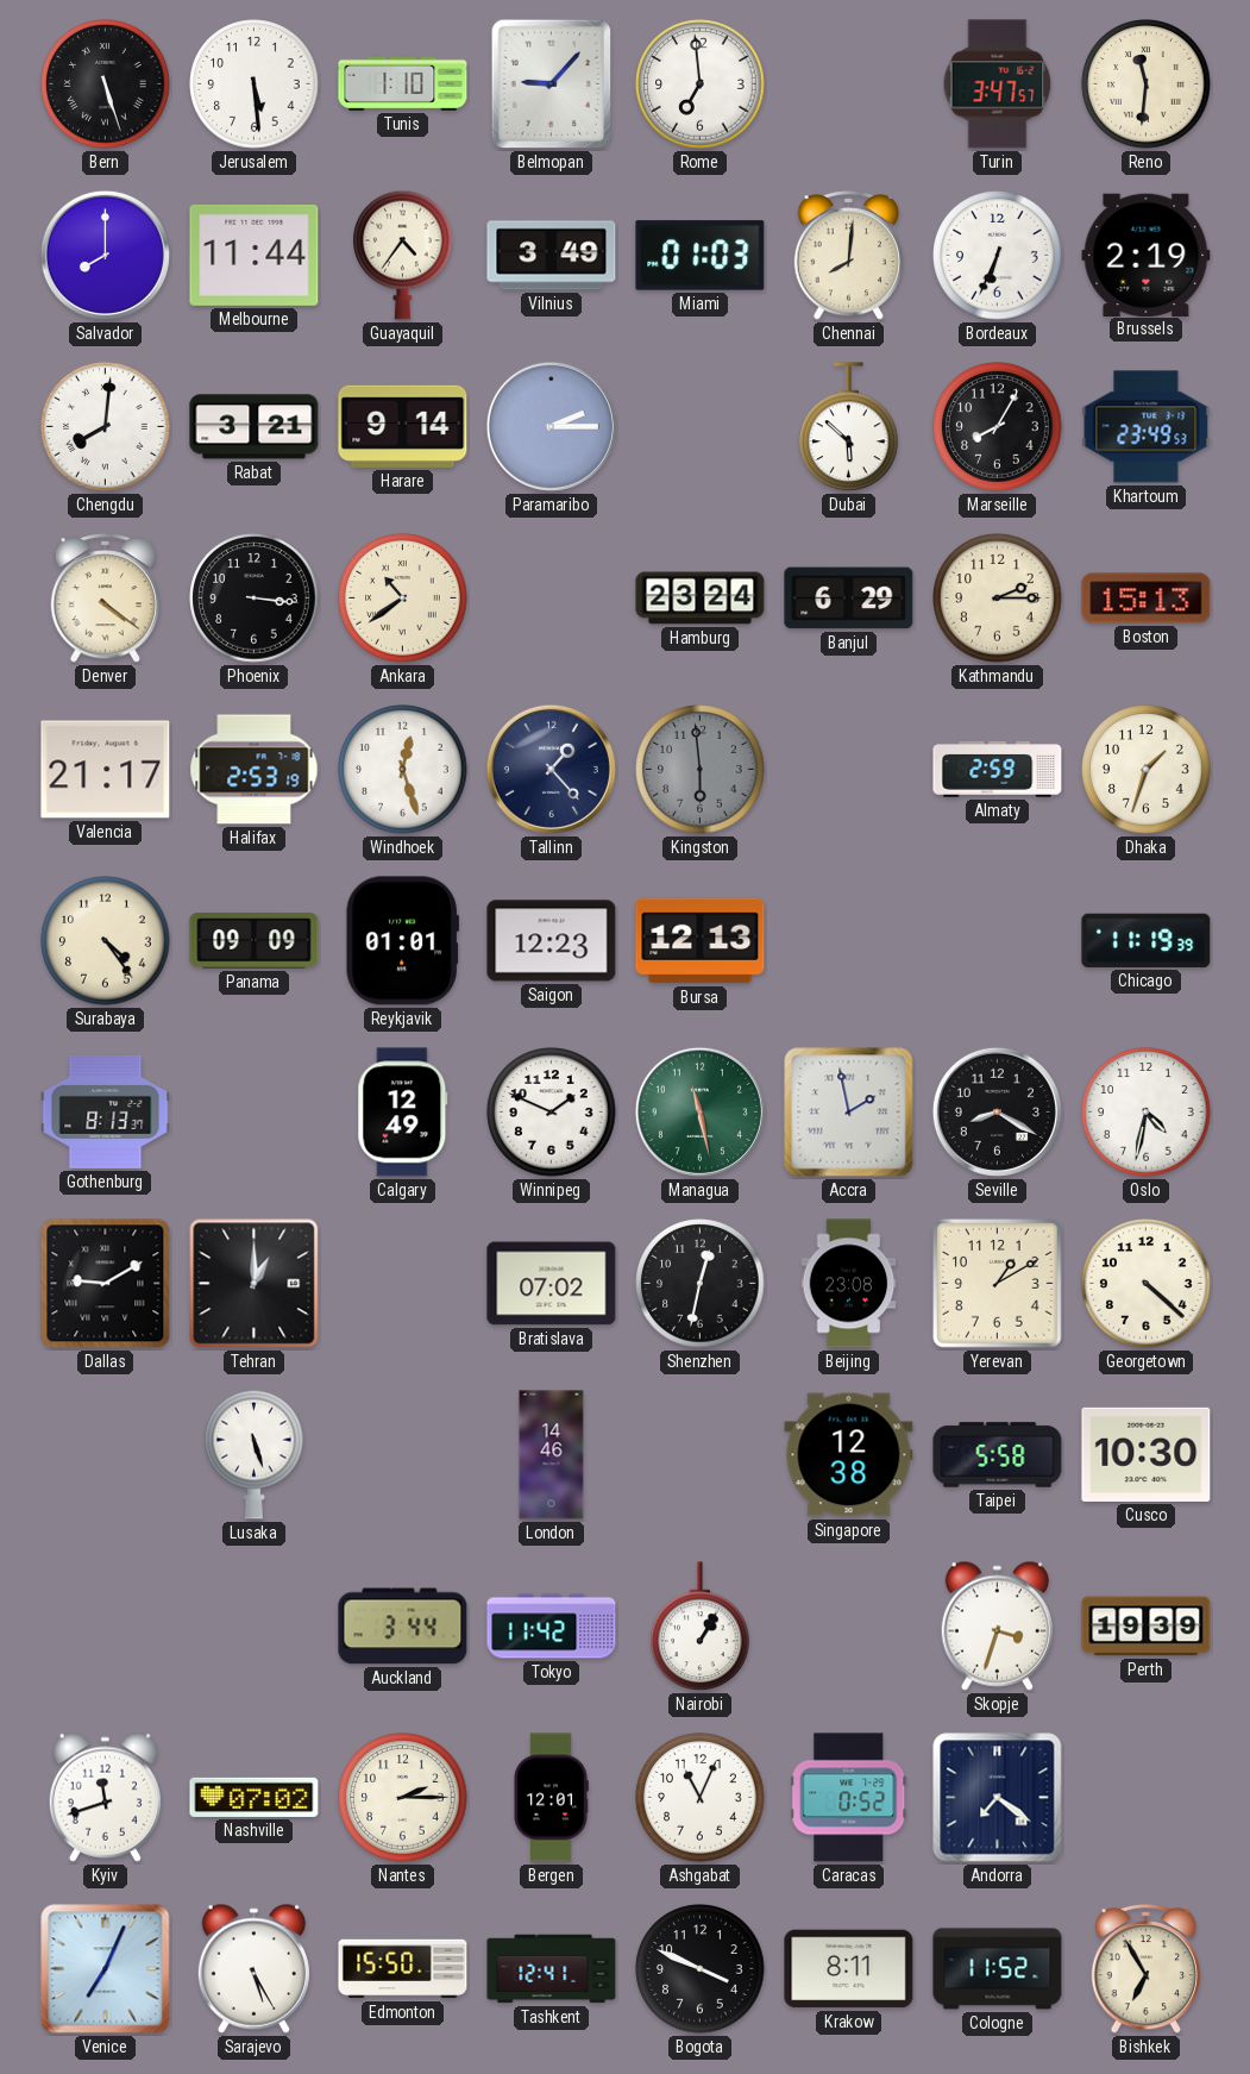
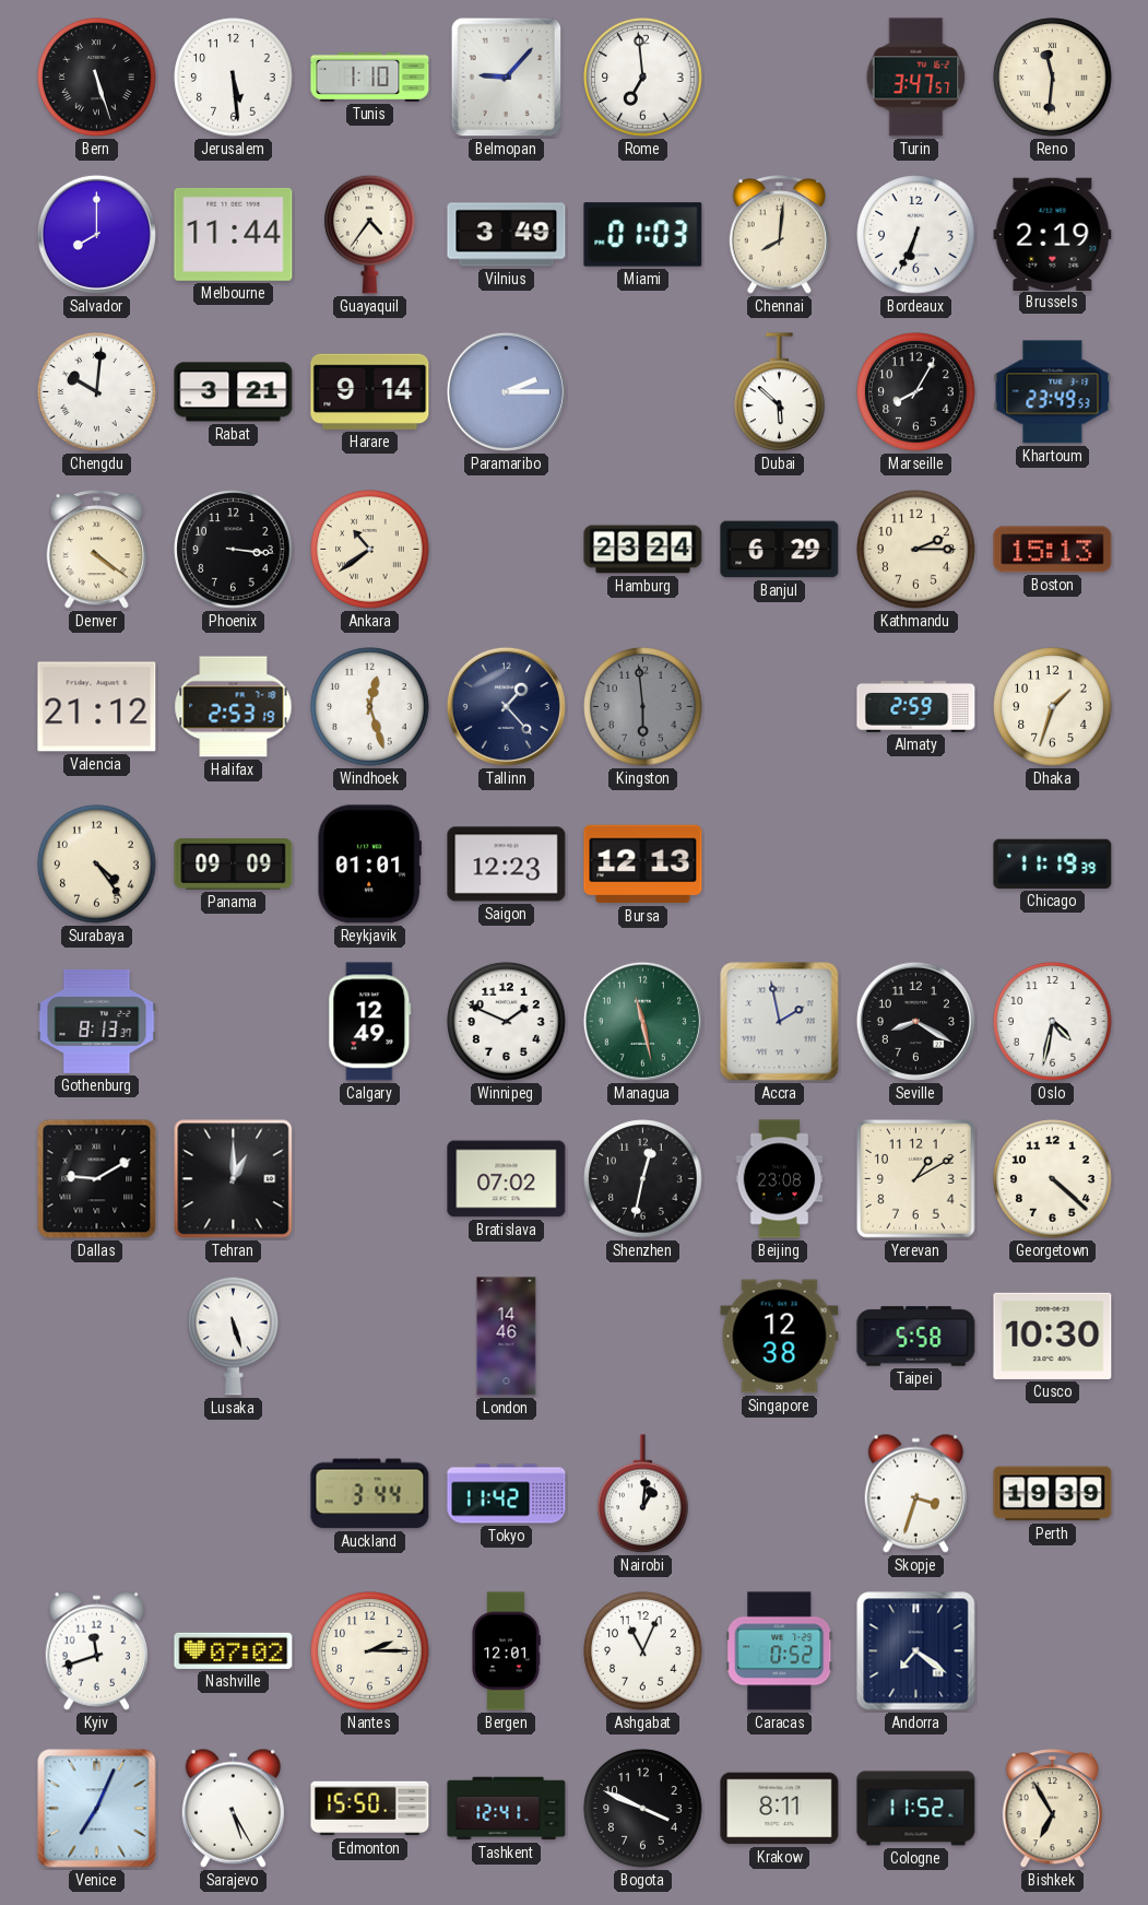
Chengdu: 8:01 -> 10:01
Valencia: 21:17 -> 21:12
Nairobi: 1:05 -> 1:01
